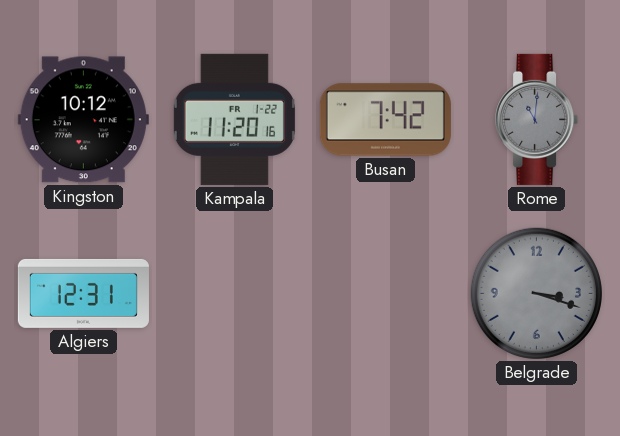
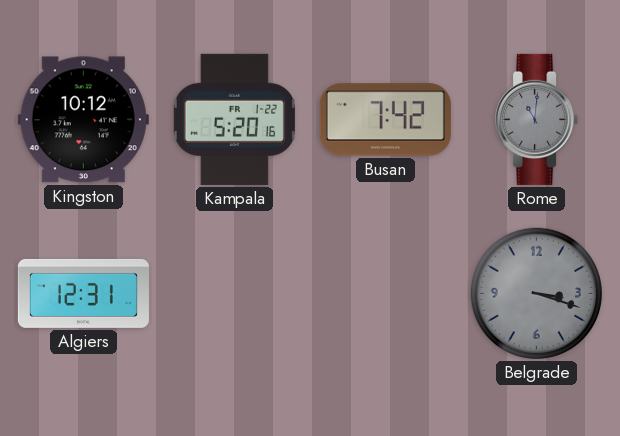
Kampala: 11:20 -> 5:20
